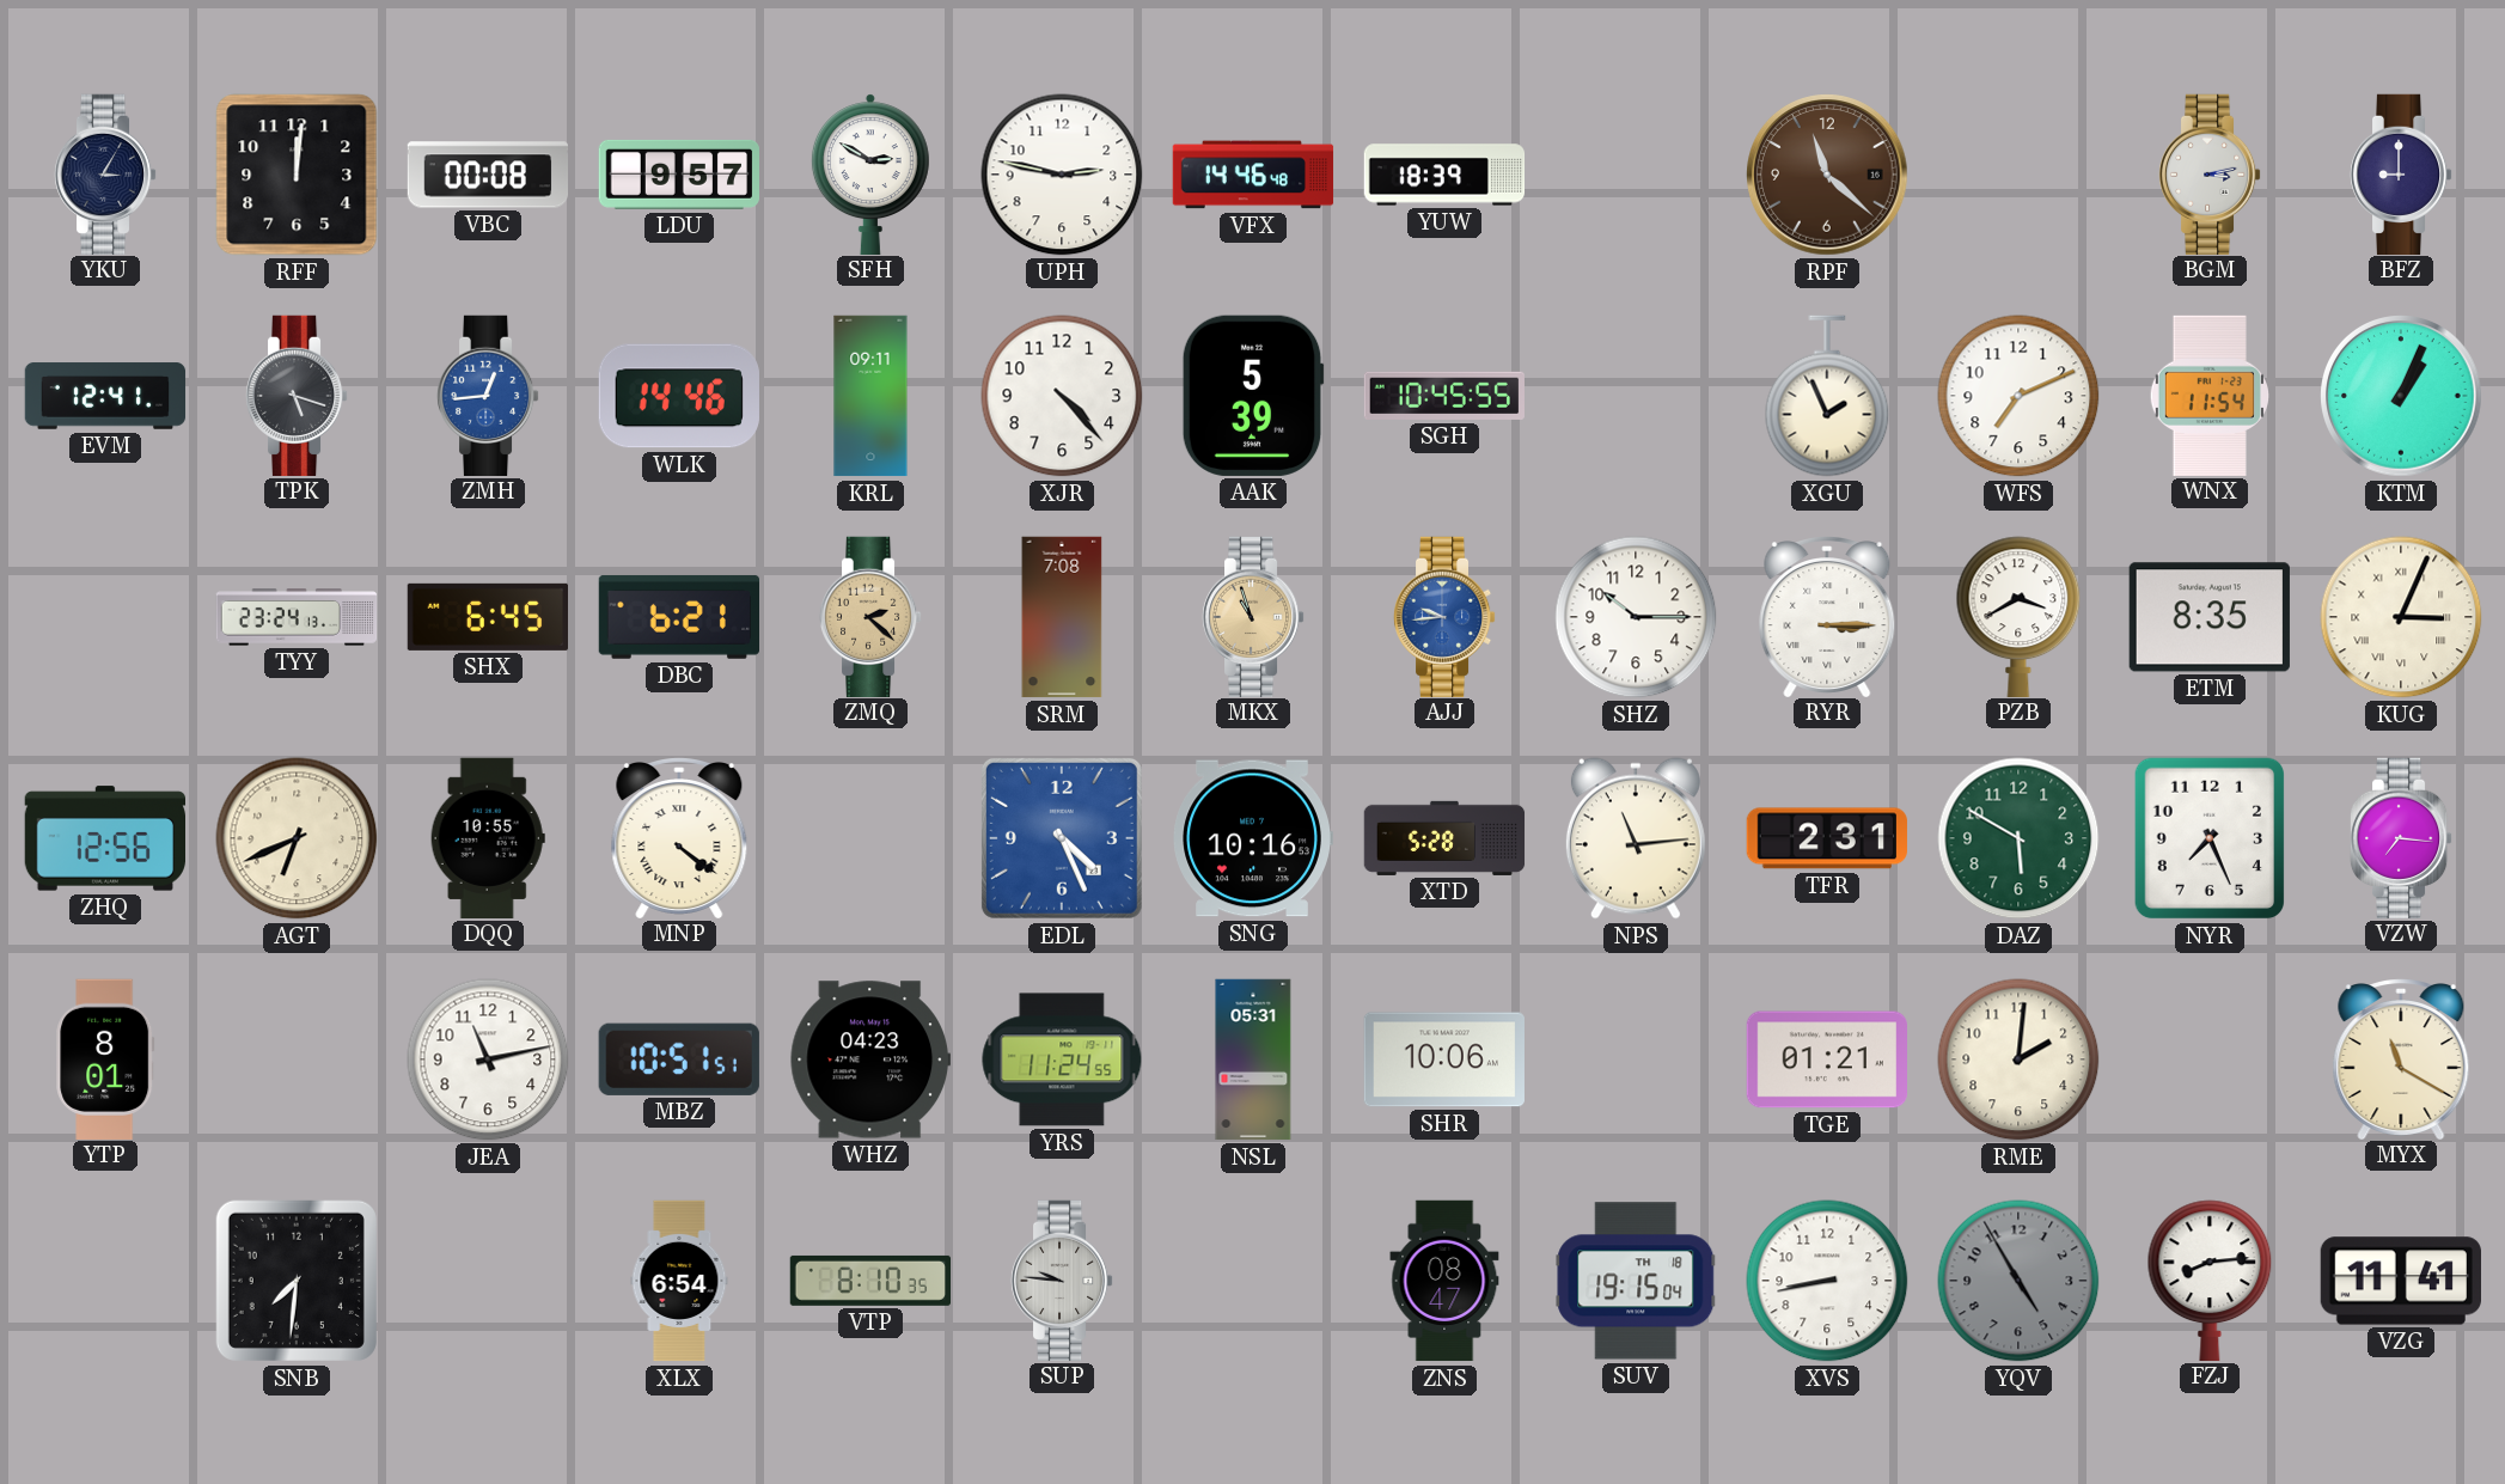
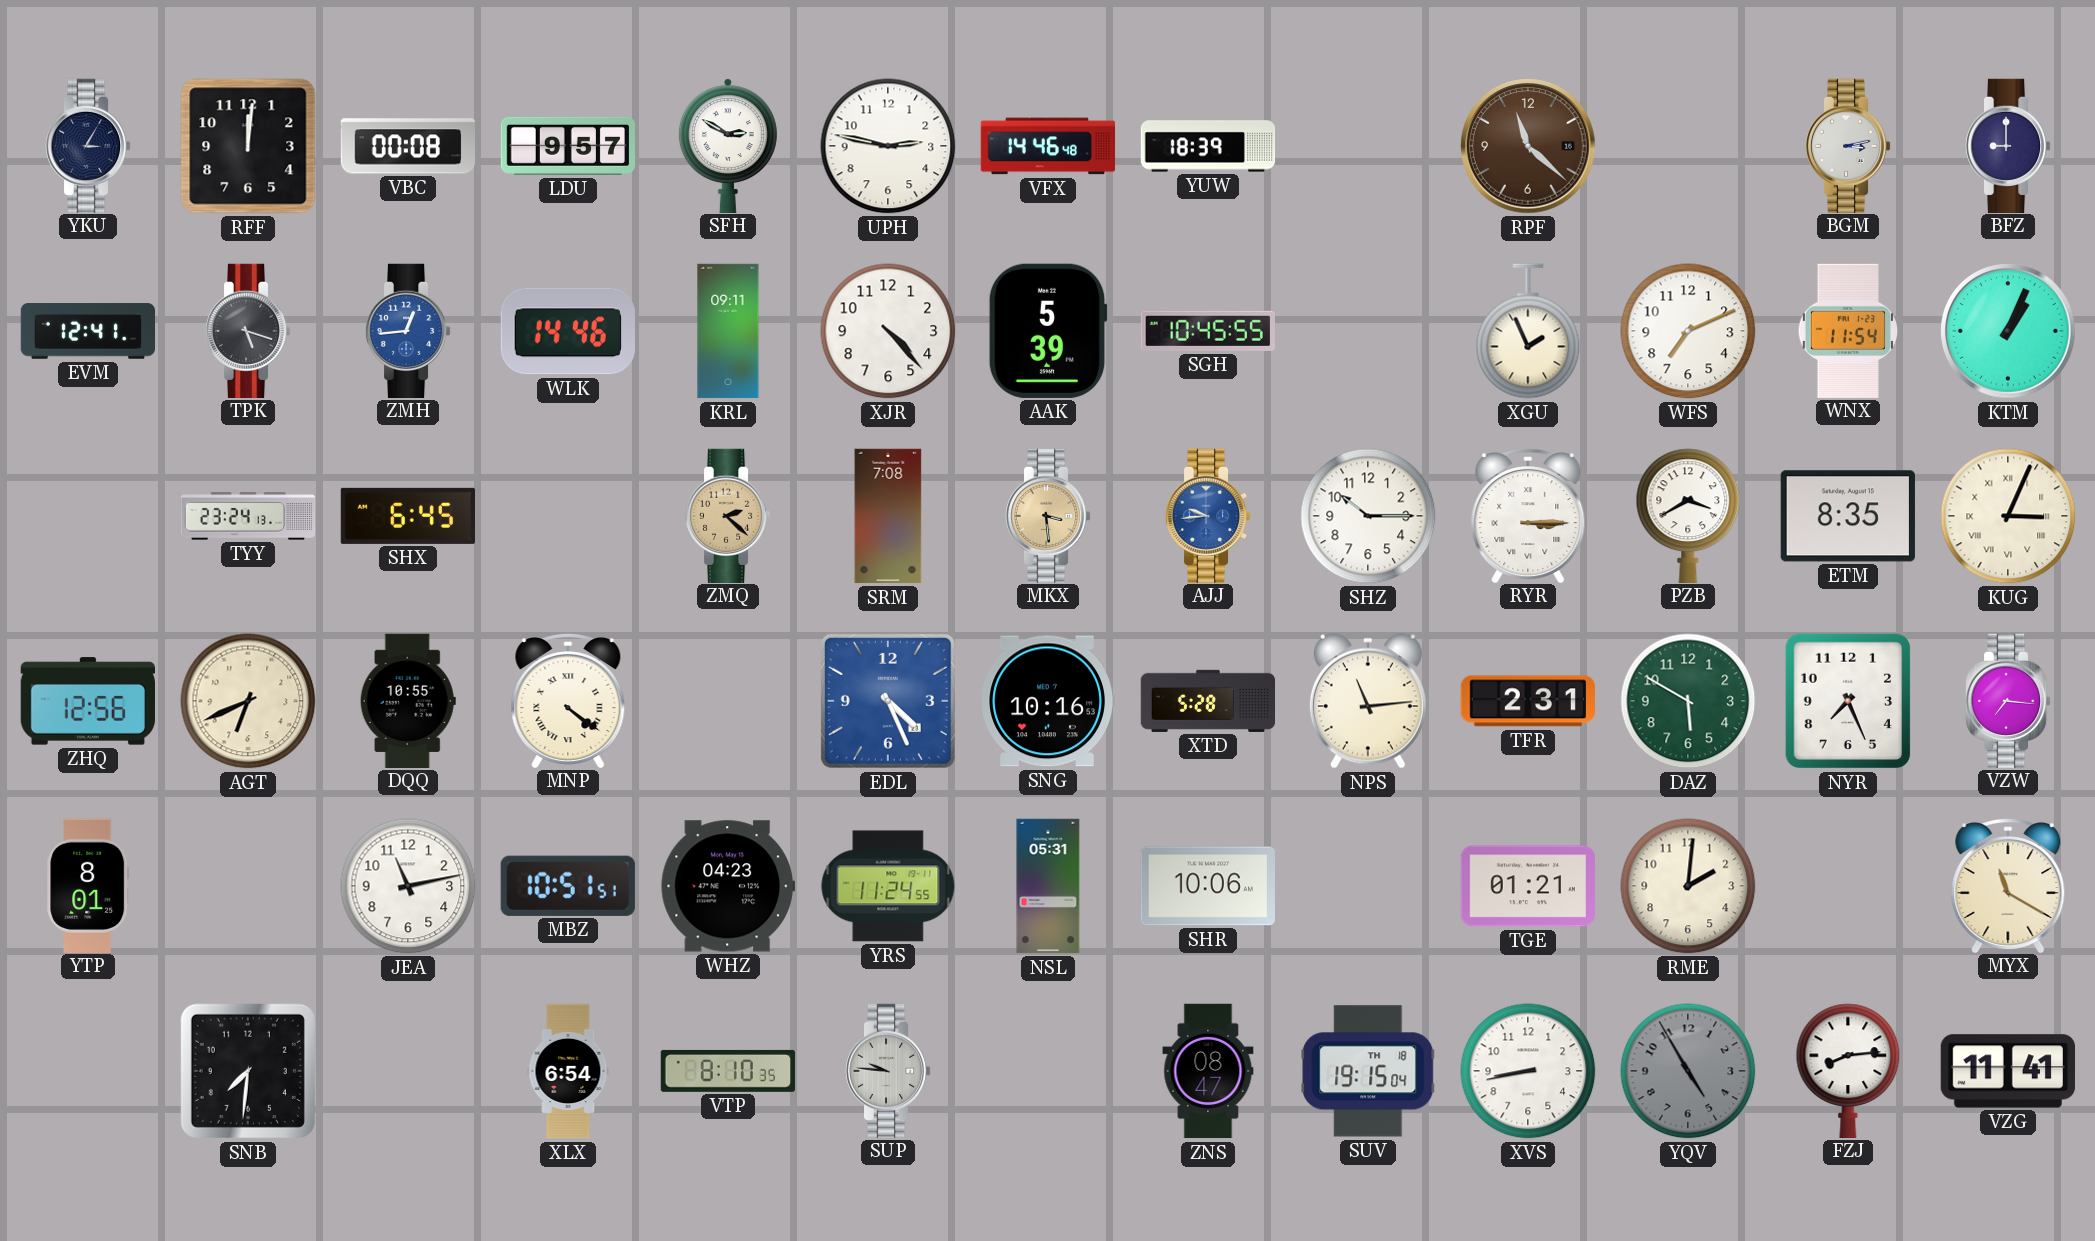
DBC: 6:21 -> none
MKX: 10:57 -> 3:29
